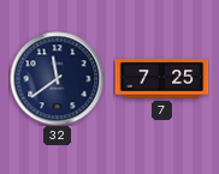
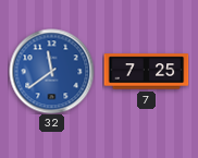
32 dial: navy -> blue
